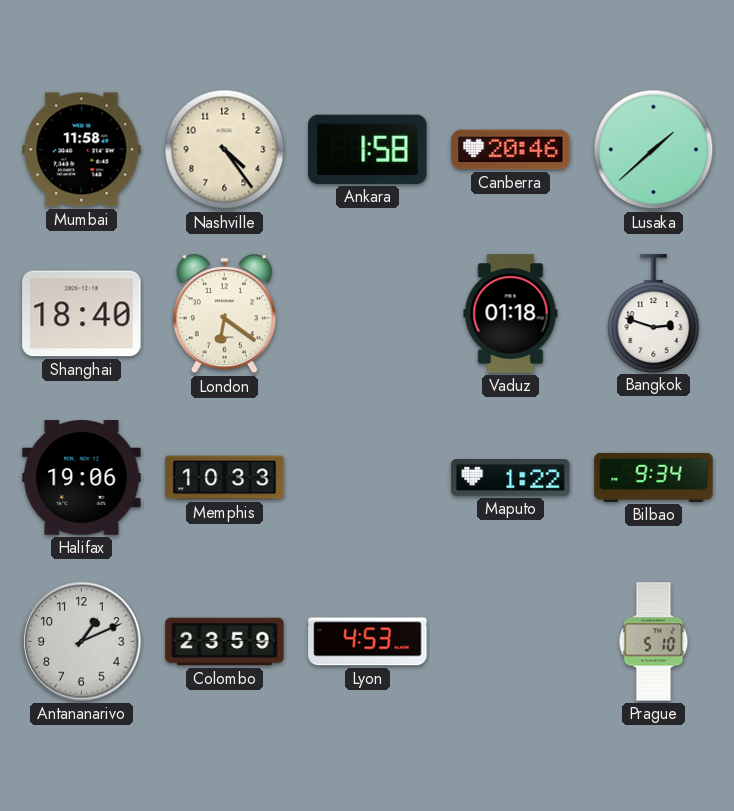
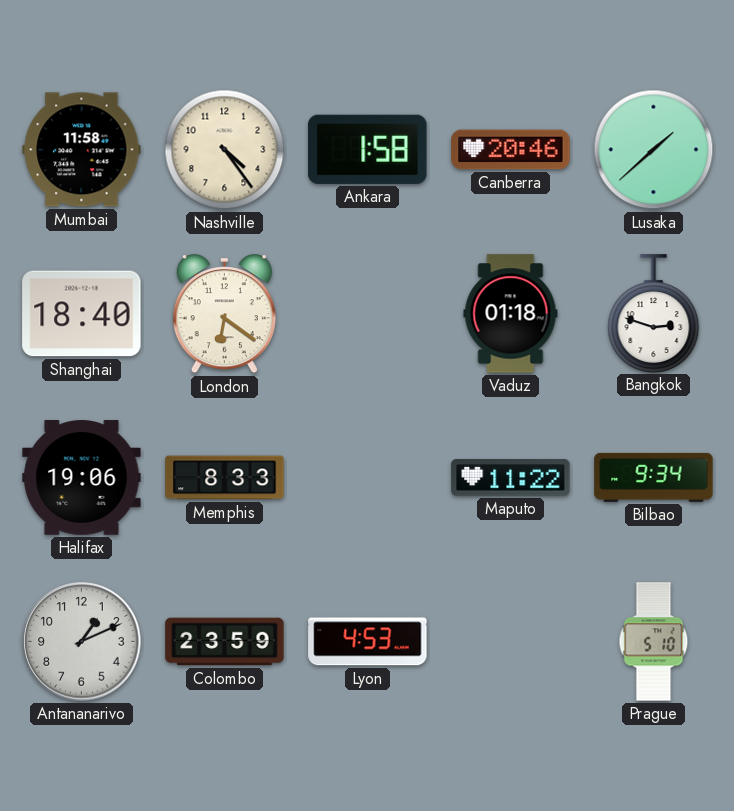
Memphis: 10:33 -> 8:33
Maputo: 1:22 -> 11:22
